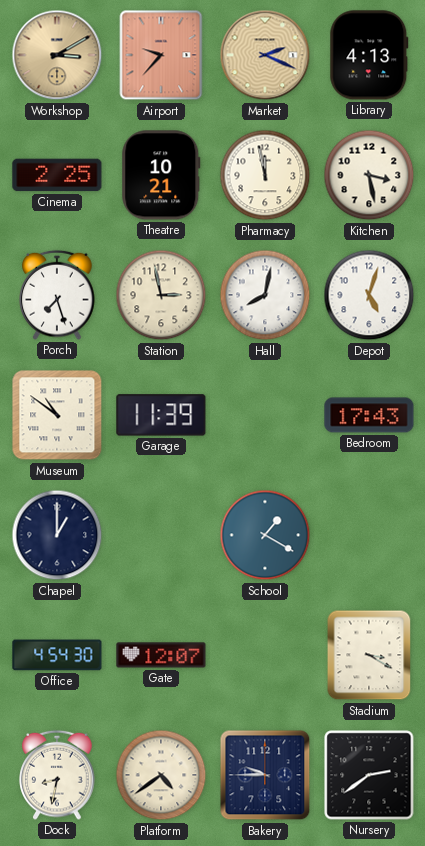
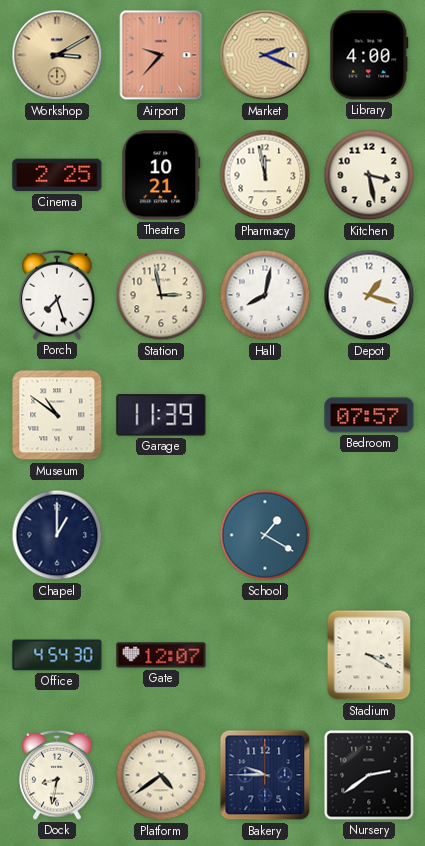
Library: 4:13 -> 4:00
Depot: 5:03 -> 1:18
Bedroom: 17:43 -> 07:57
